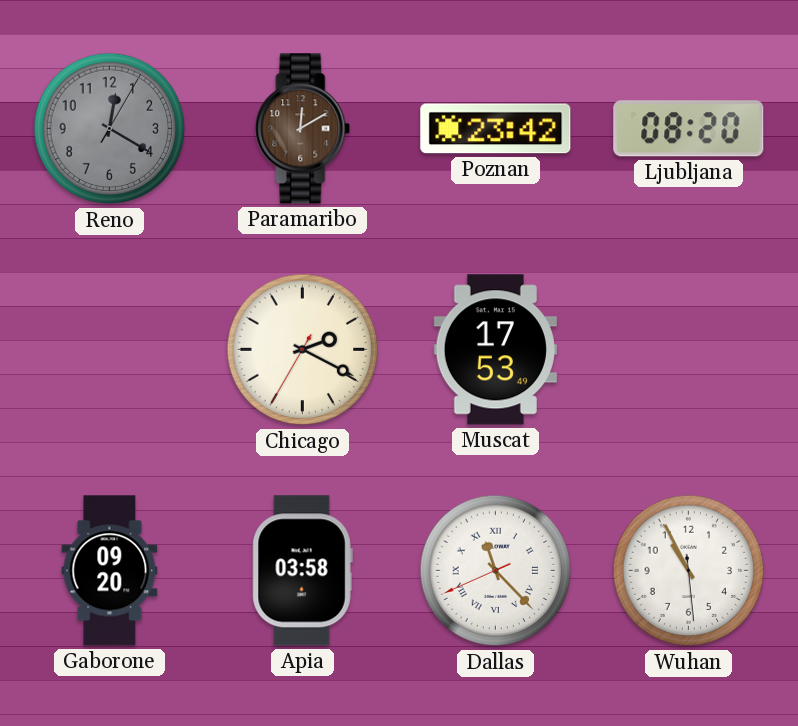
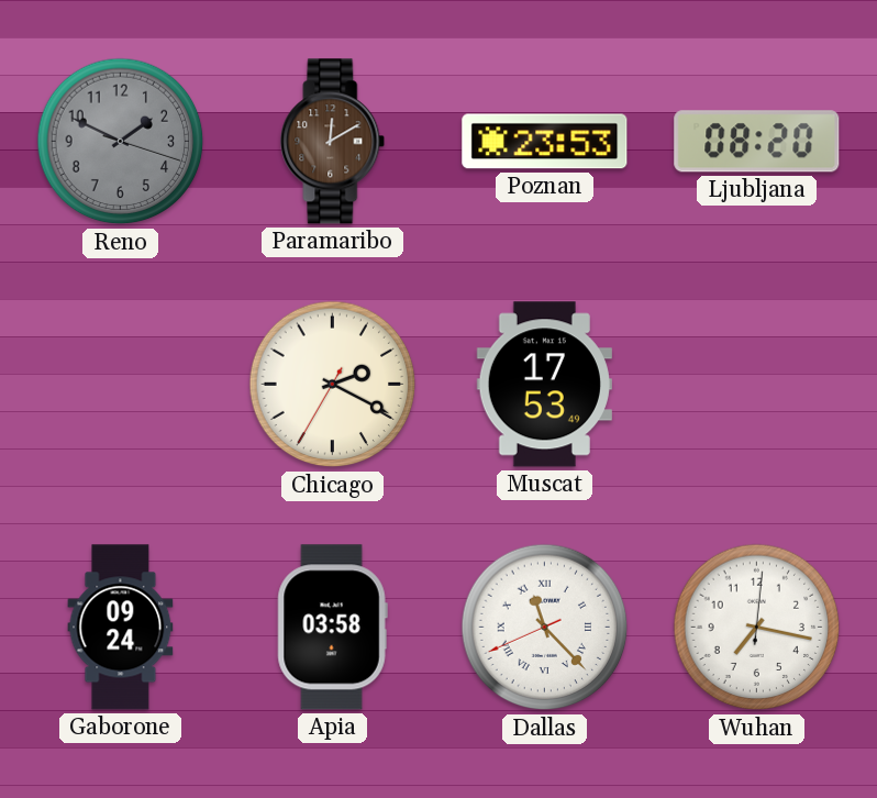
Reno: 12:20 -> 1:49
Poznan: 23:42 -> 23:53
Gaborone: 09:20 -> 09:24
Wuhan: 10:55 -> 7:17
